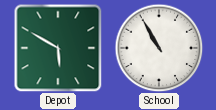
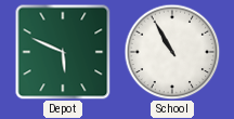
Depot: 5:50 -> 5:49
